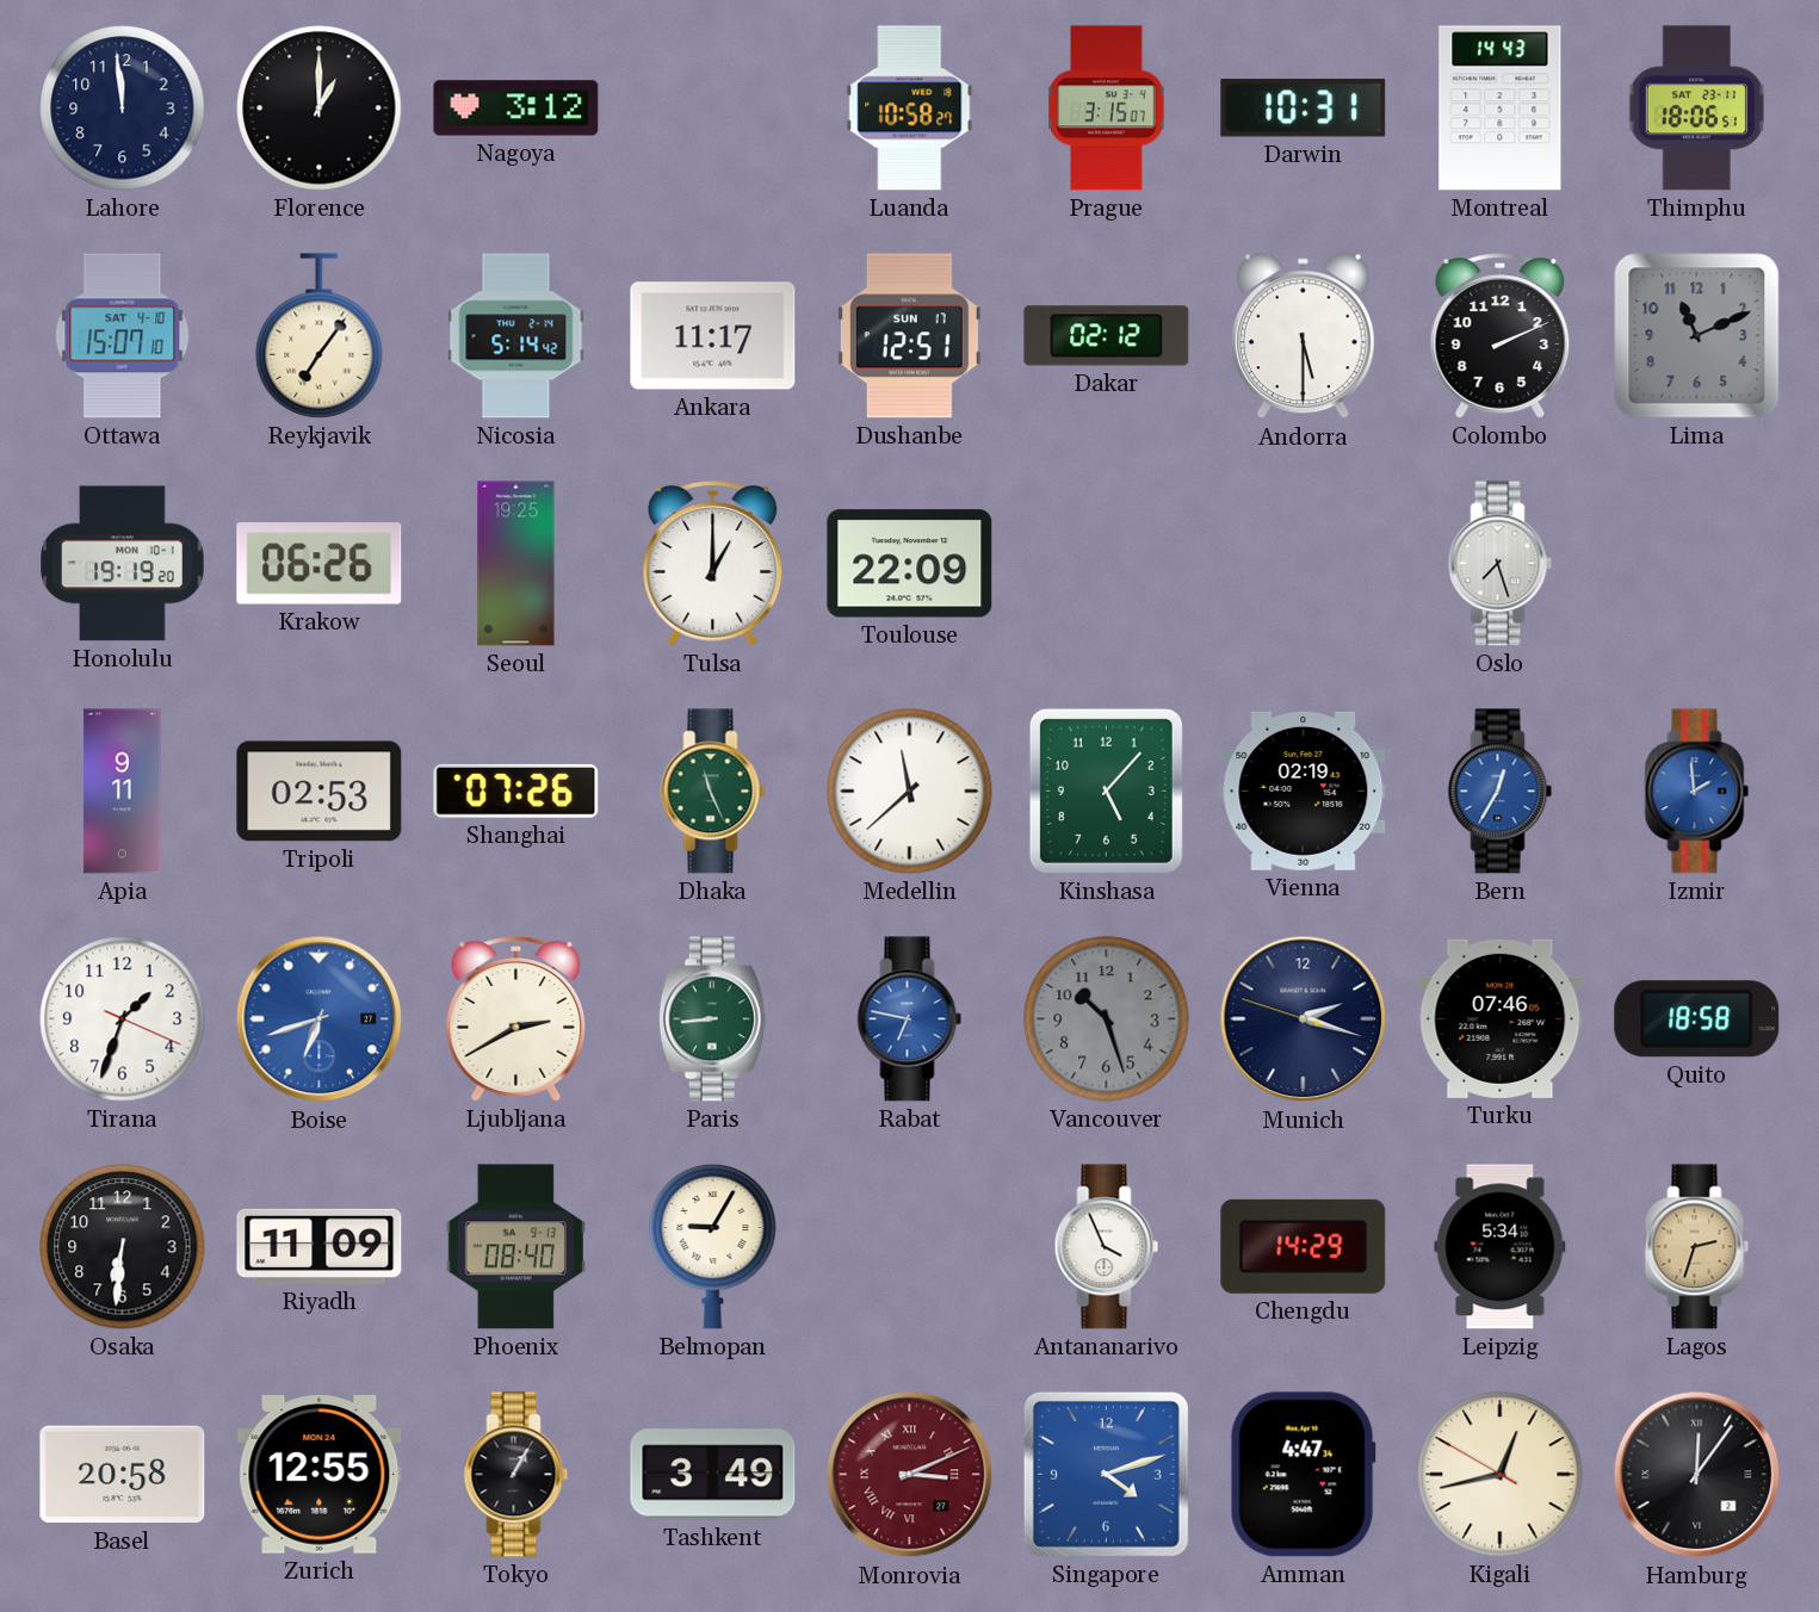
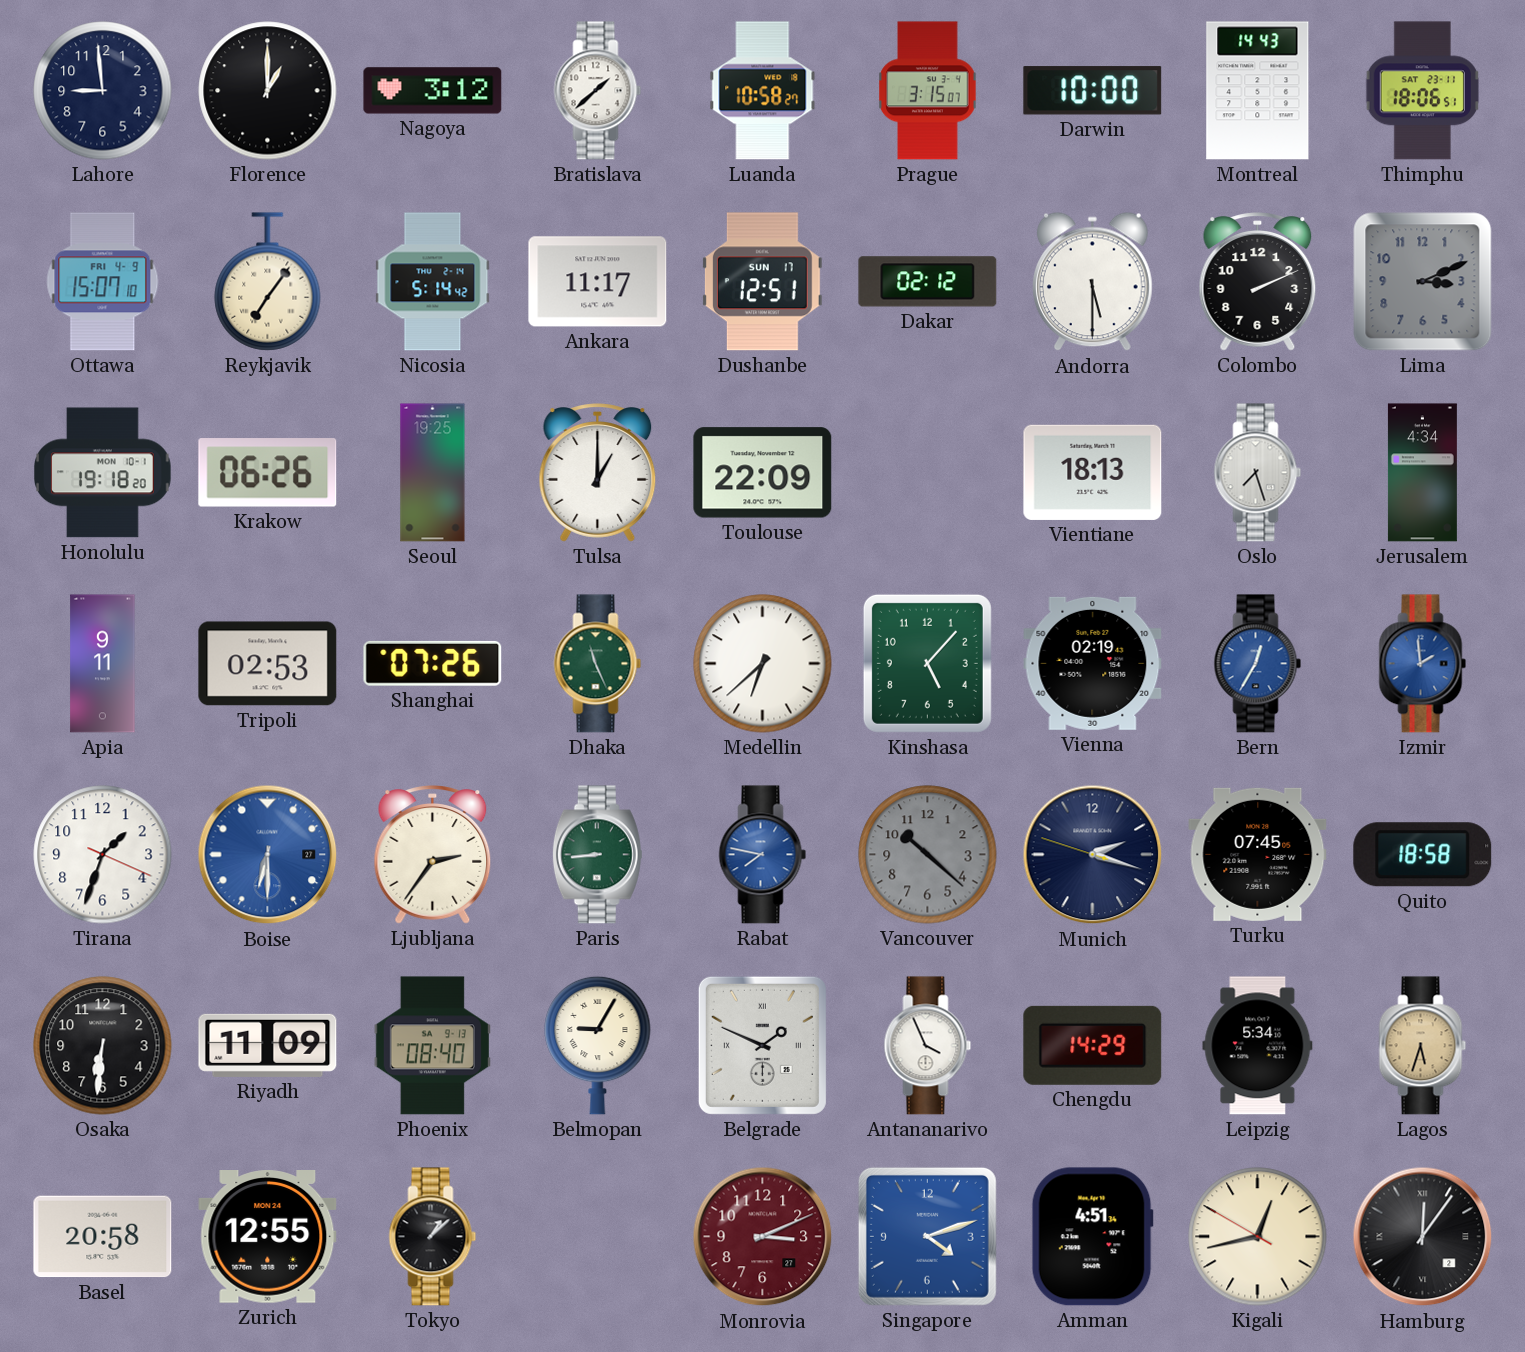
Lahore: 11:59 -> 8:59
Bratislava: none -> 1:38
Darwin: 10:31 -> 10:00
Ottawa date: SAT 4-10 -> FRI 4-9
Lima: 11:11 -> 3:11
Honolulu: 19:19 -> 19:18
Vientiane: none -> 18:13
Jerusalem: none -> 4:34
Medellin: 11:38 -> 6:38
Boise: 6:42 -> 6:30
Ljubljana: 2:40 -> 2:36
Rabat: 6:47 -> 7:47
Vancouver: 10:27 -> 10:22
Turku: 07:46 -> 07:45
Belgrade: none -> 1:49
Lagos: 2:33 -> 5:33
Tokyo: 1:05 -> 1:08
Tashkent: 3:49 -> none
Monrovia numerals: Roman -> Arabic
Amman: 4:47 -> 4:51
